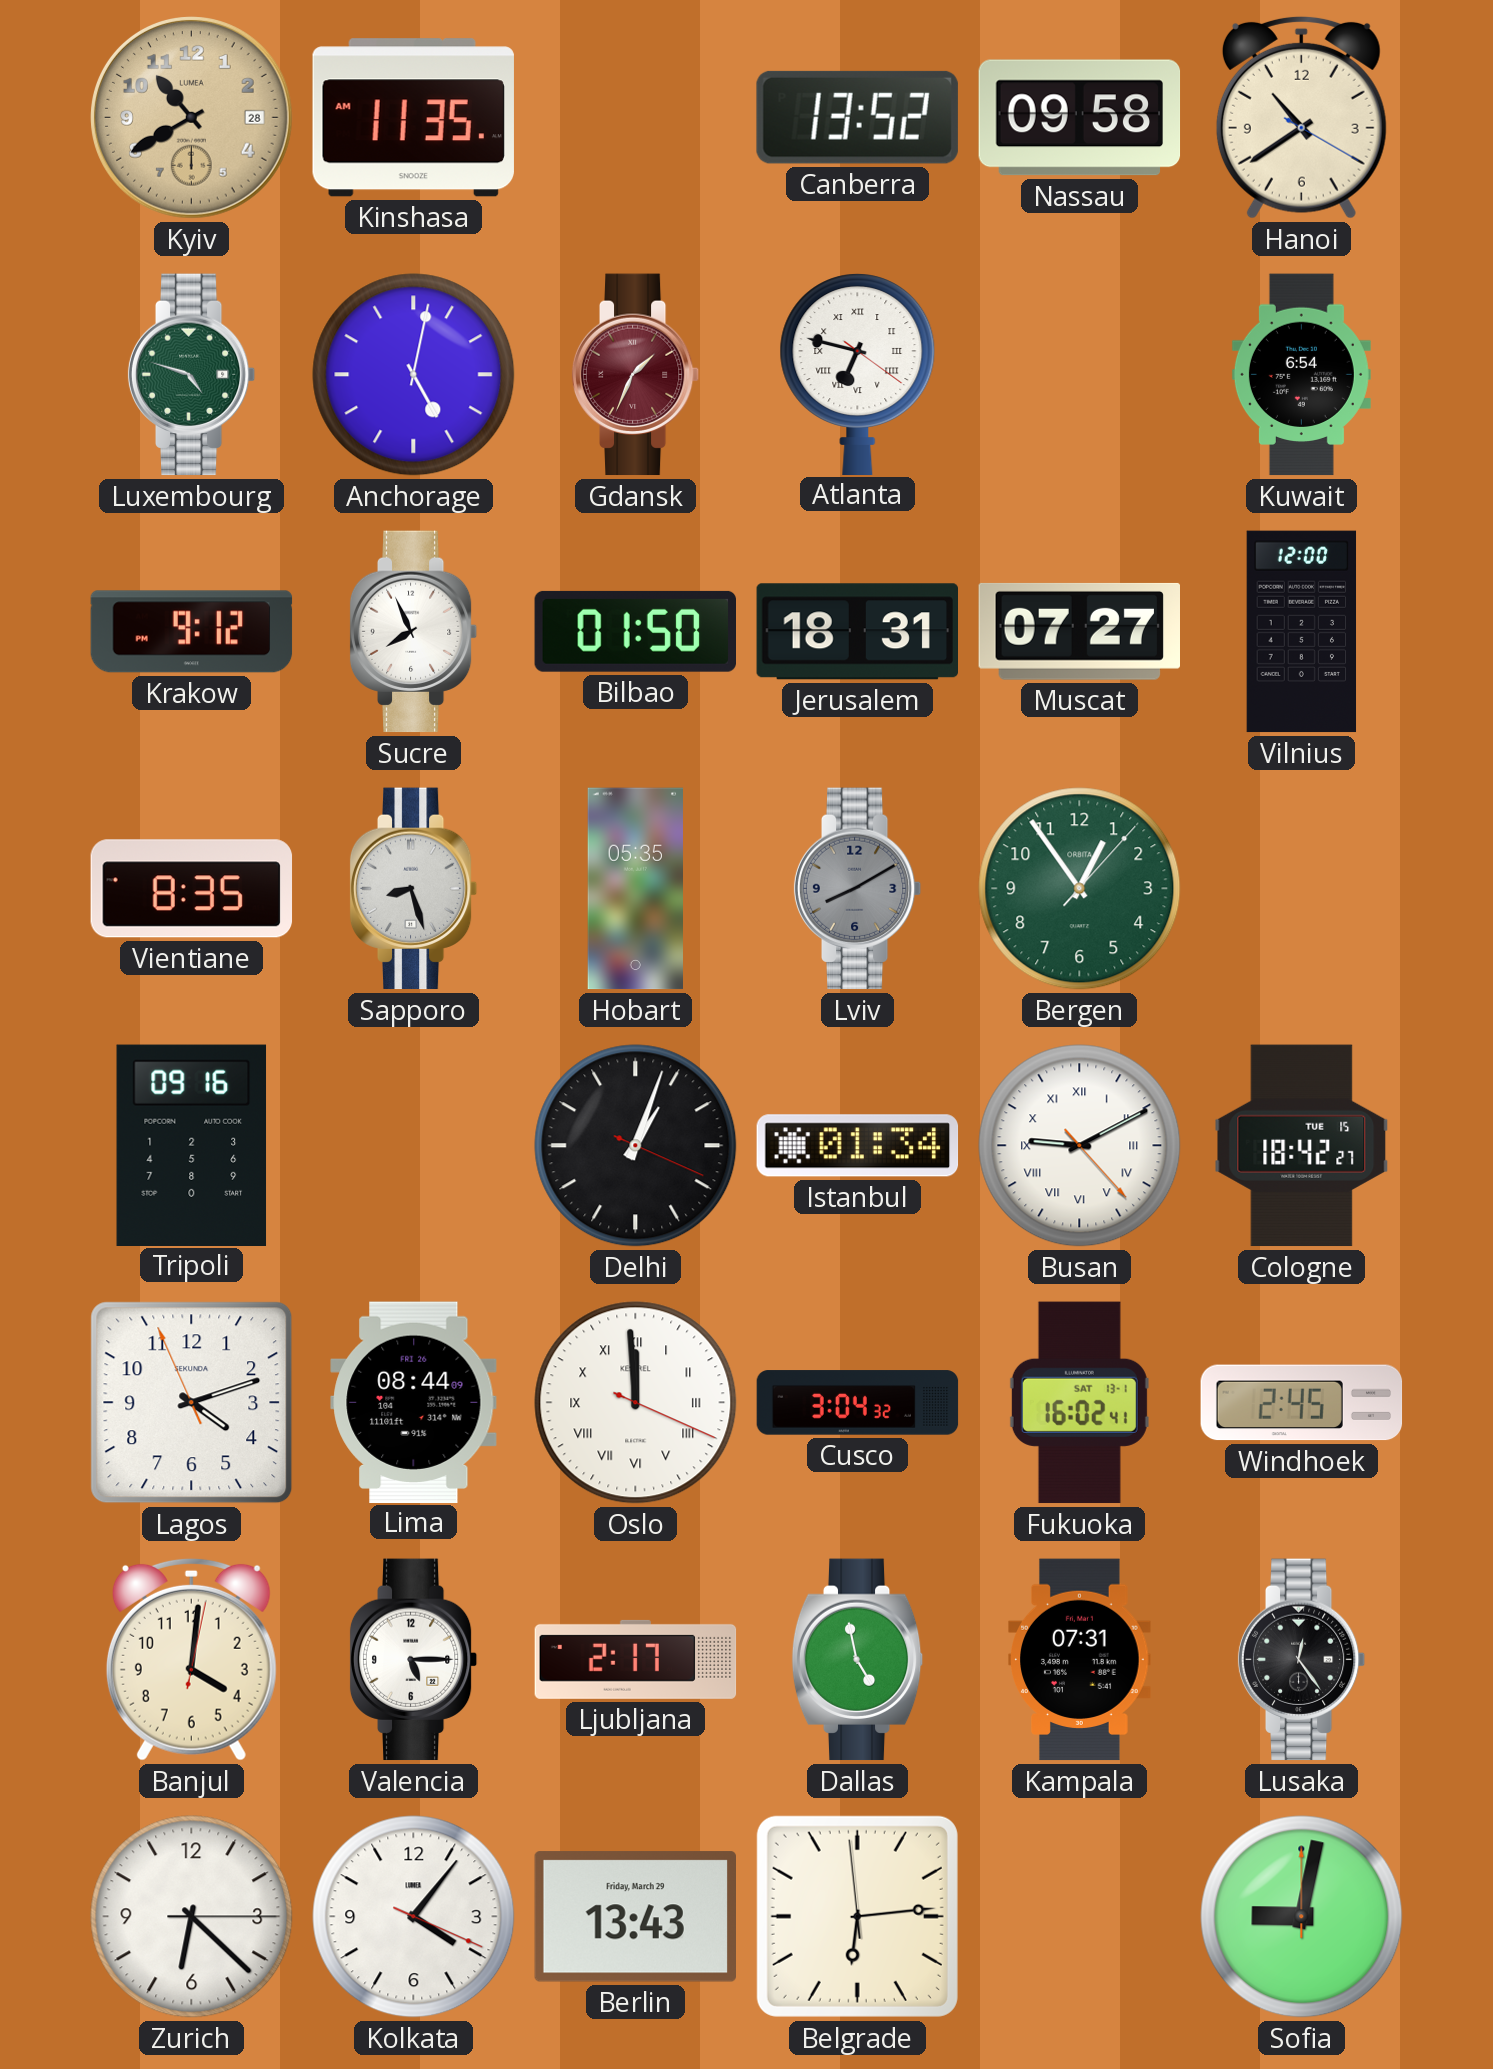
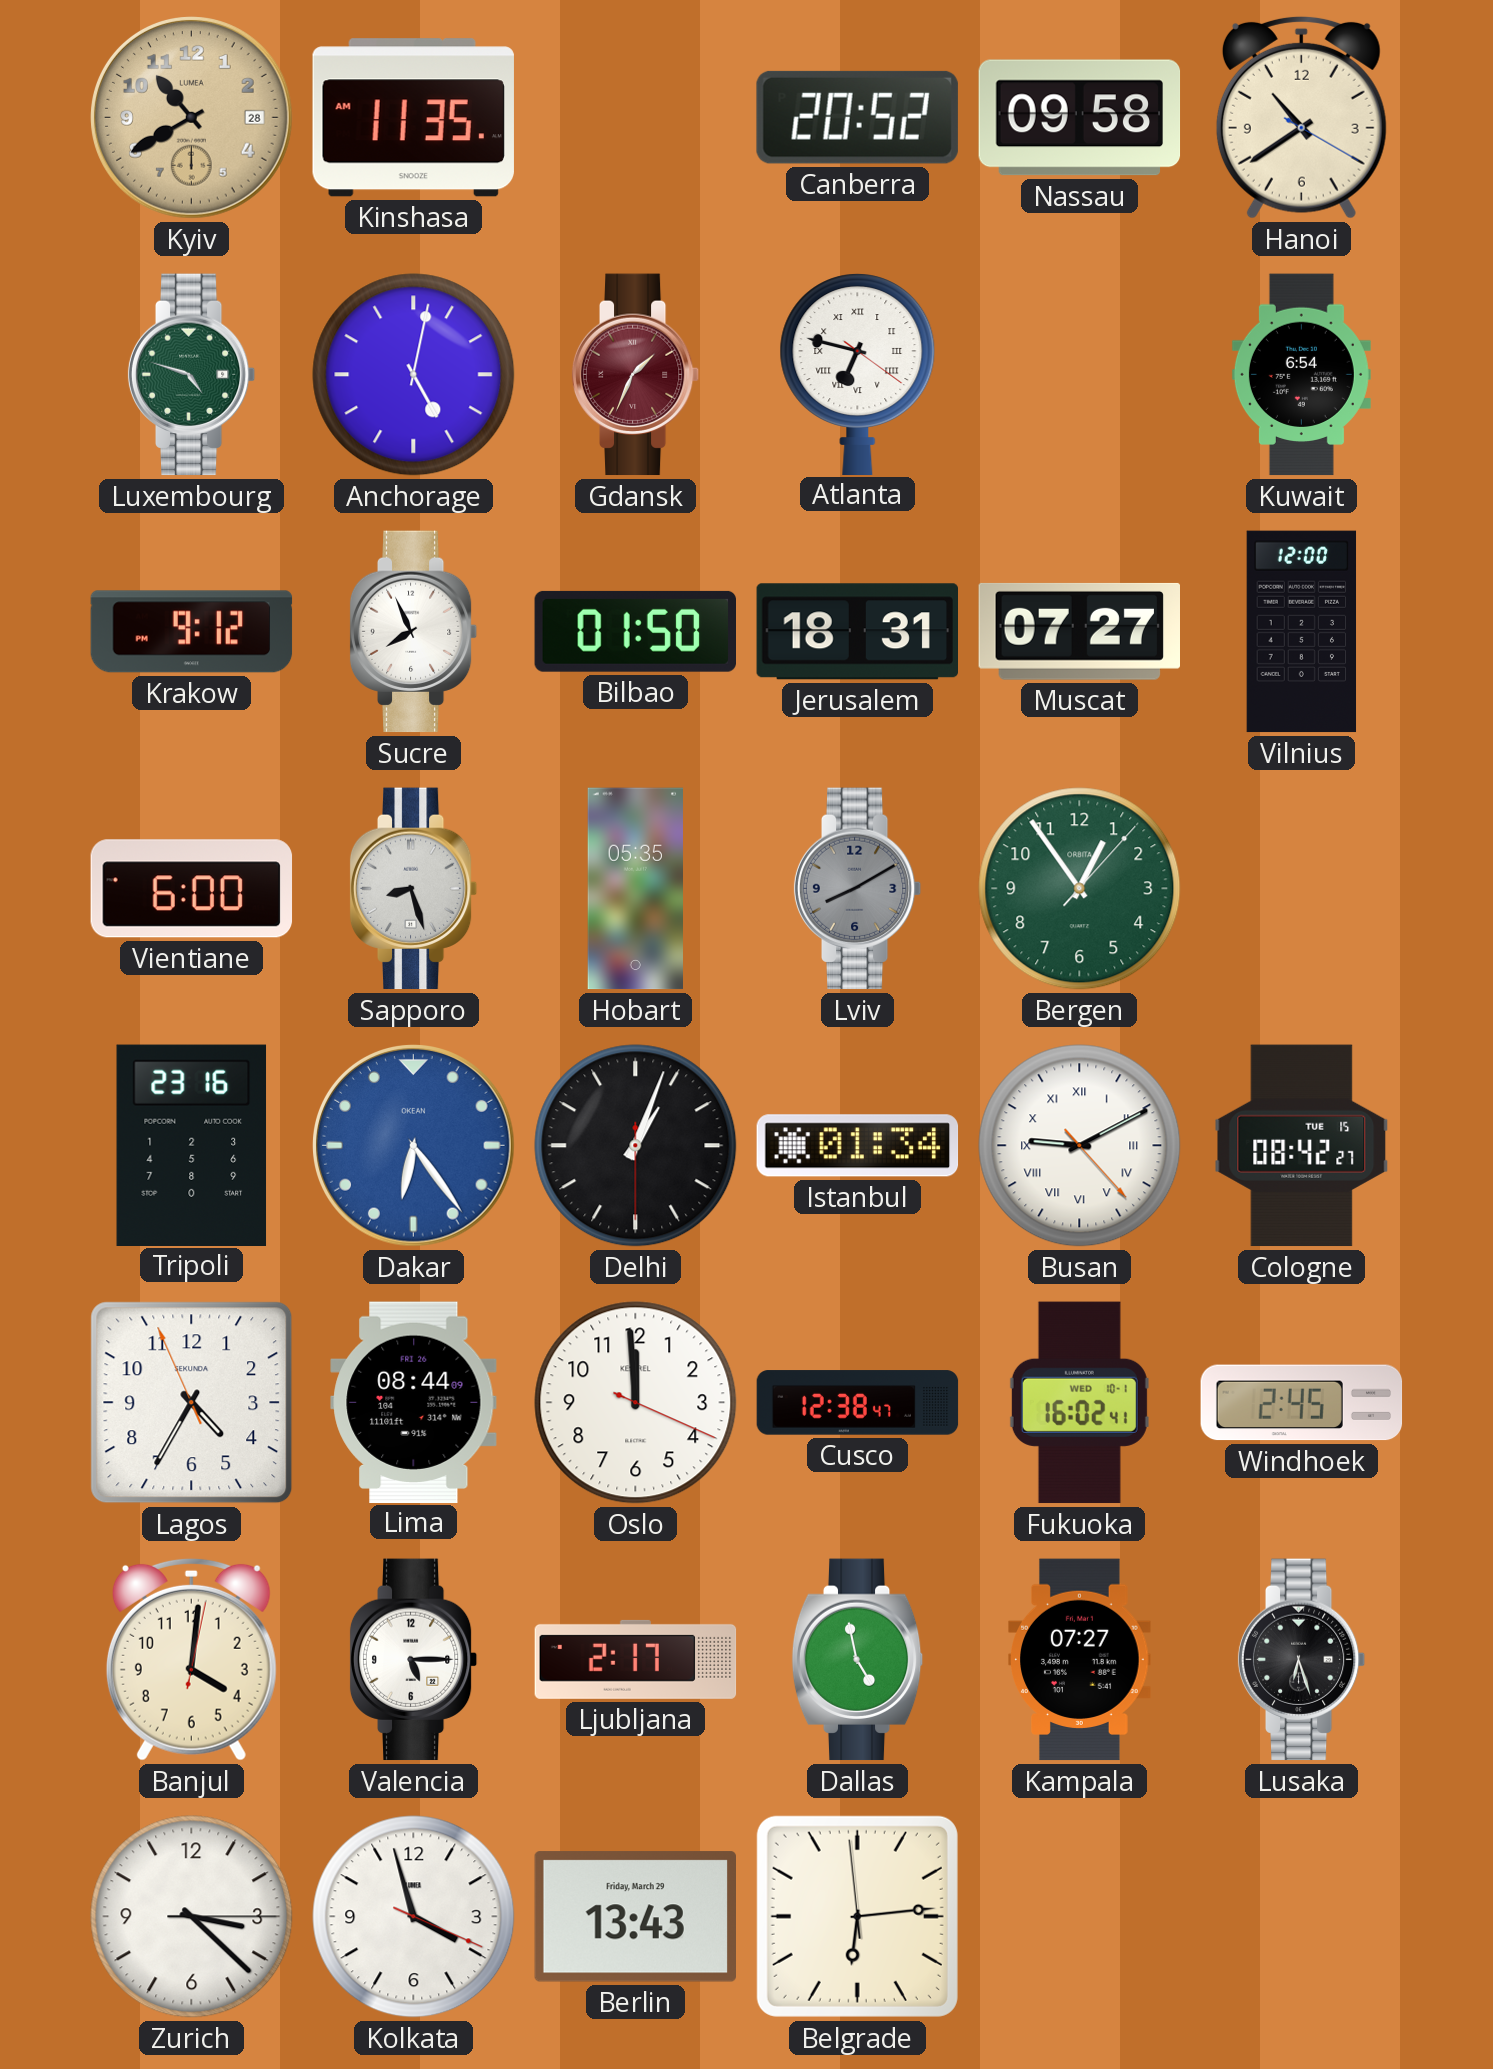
Canberra: 13:52 -> 20:52
Vientiane: 8:35 -> 6:00
Tripoli: 09:16 -> 23:16
Dakar: none -> 6:24
Delhi: 1:03:19 -> 1:03:30
Cologne: 18:42 -> 08:42
Lagos: 4:11 -> 4:34
Oslo numerals: Roman -> Arabic
Cusco: 3:04 -> 12:38
Fukuoka date: SAT 13-1 -> WED 10-1
Kampala: 07:31 -> 07:27
Lusaka: 12:24 -> 6:27
Zurich: 6:22 -> 3:22
Kolkata: 4:06 -> 3:57
Sofia: 9:02 -> none
